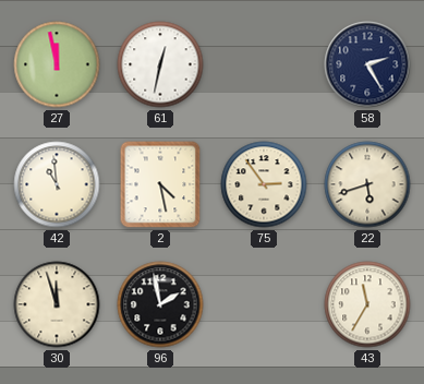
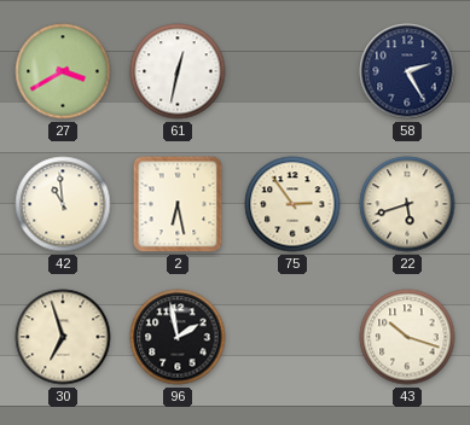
27: 11:58 -> 3:40
2: 4:28 -> 6:28
30: 11:57 -> 6:57
43: 11:35 -> 10:18
